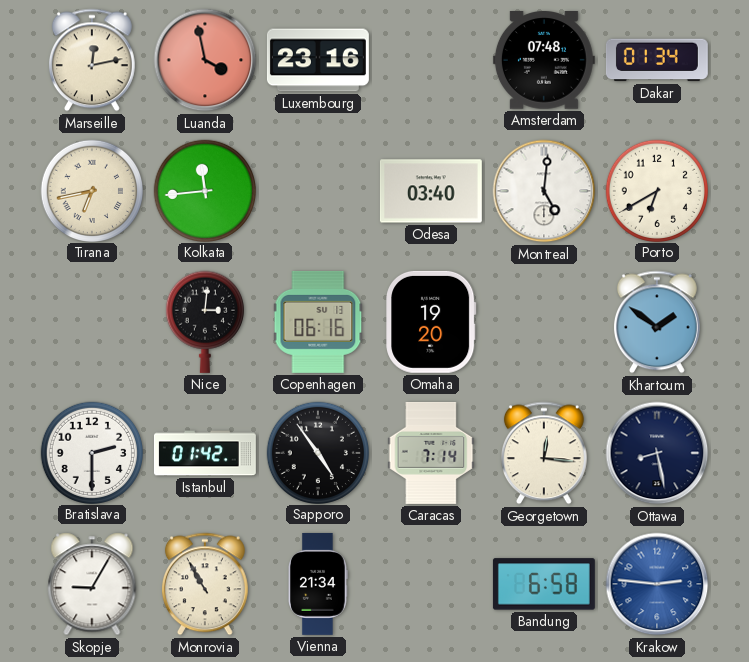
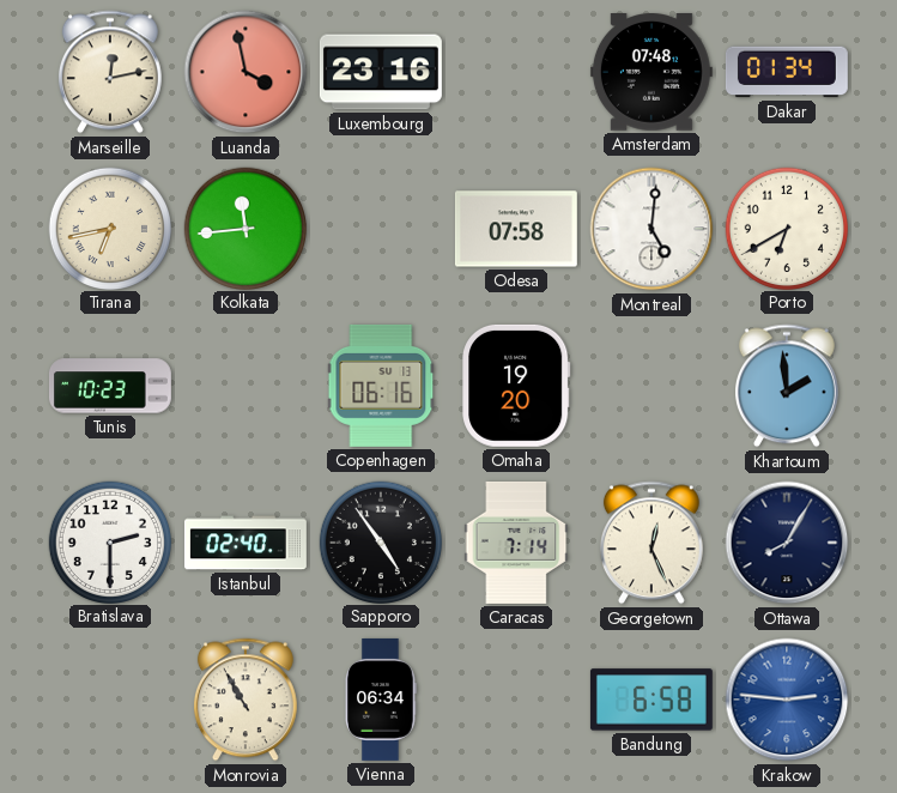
Odesa: 03:40 -> 07:58
Tunis: none -> 10:23
Nice: 3:01 -> none
Khartoum: 1:51 -> 1:59
Istanbul: 01:42 -> 02:40
Georgetown: 12:16 -> 12:26
Ottawa: 8:28 -> 8:05
Skopje: 9:05 -> none
Vienna: 21:34 -> 06:34
